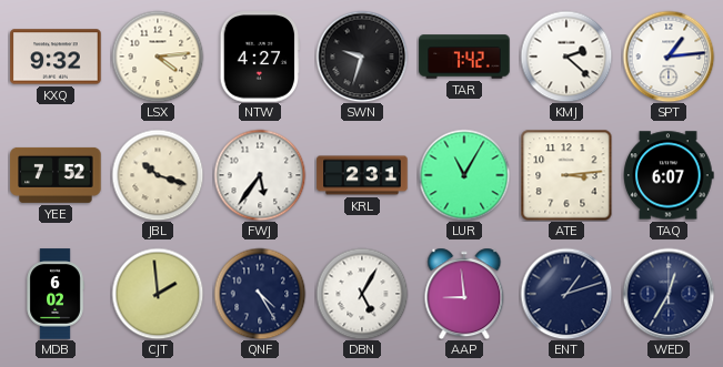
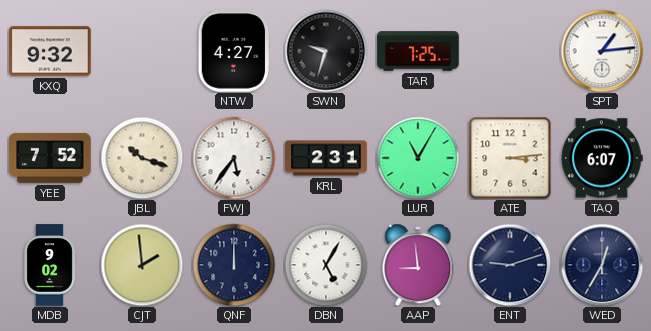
LSX: 4:14 -> none
TAR: 7:42 -> 7:25
KMJ: 2:22 -> none
MDB: 6:02 -> 9:02
QNF: 4:25 -> 12:00
ENT: 1:12 -> 9:12
